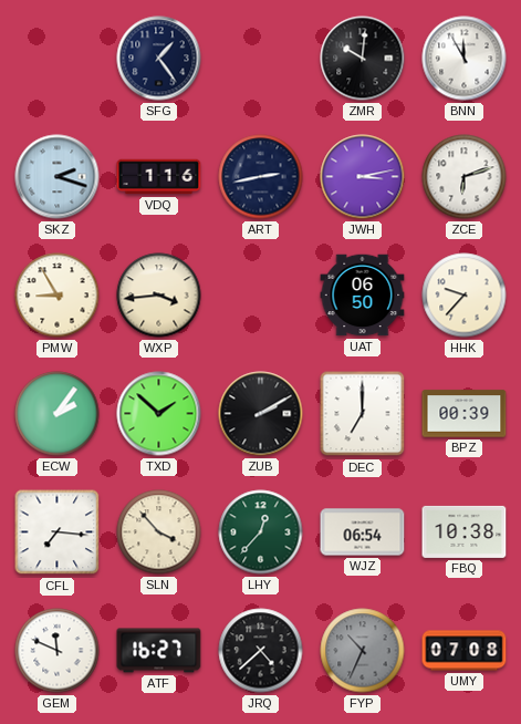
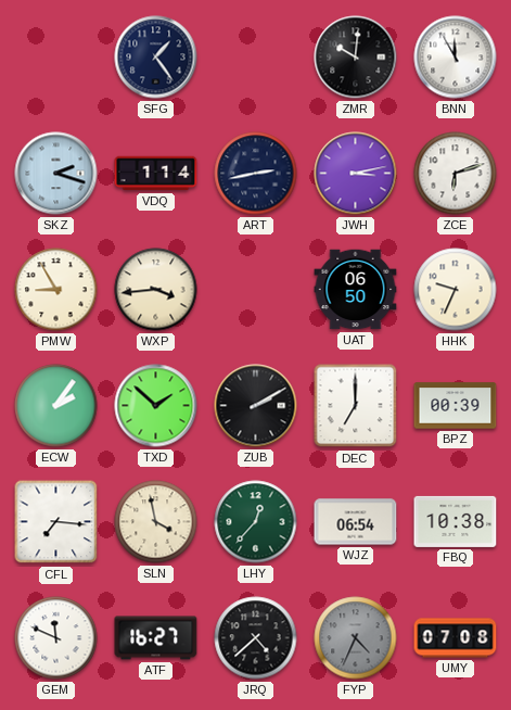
VDQ: 1:16 -> 1:14
HHK: 9:37 -> 9:34
SLN: 3:53 -> 3:58
FYP: 10:34 -> 4:34
